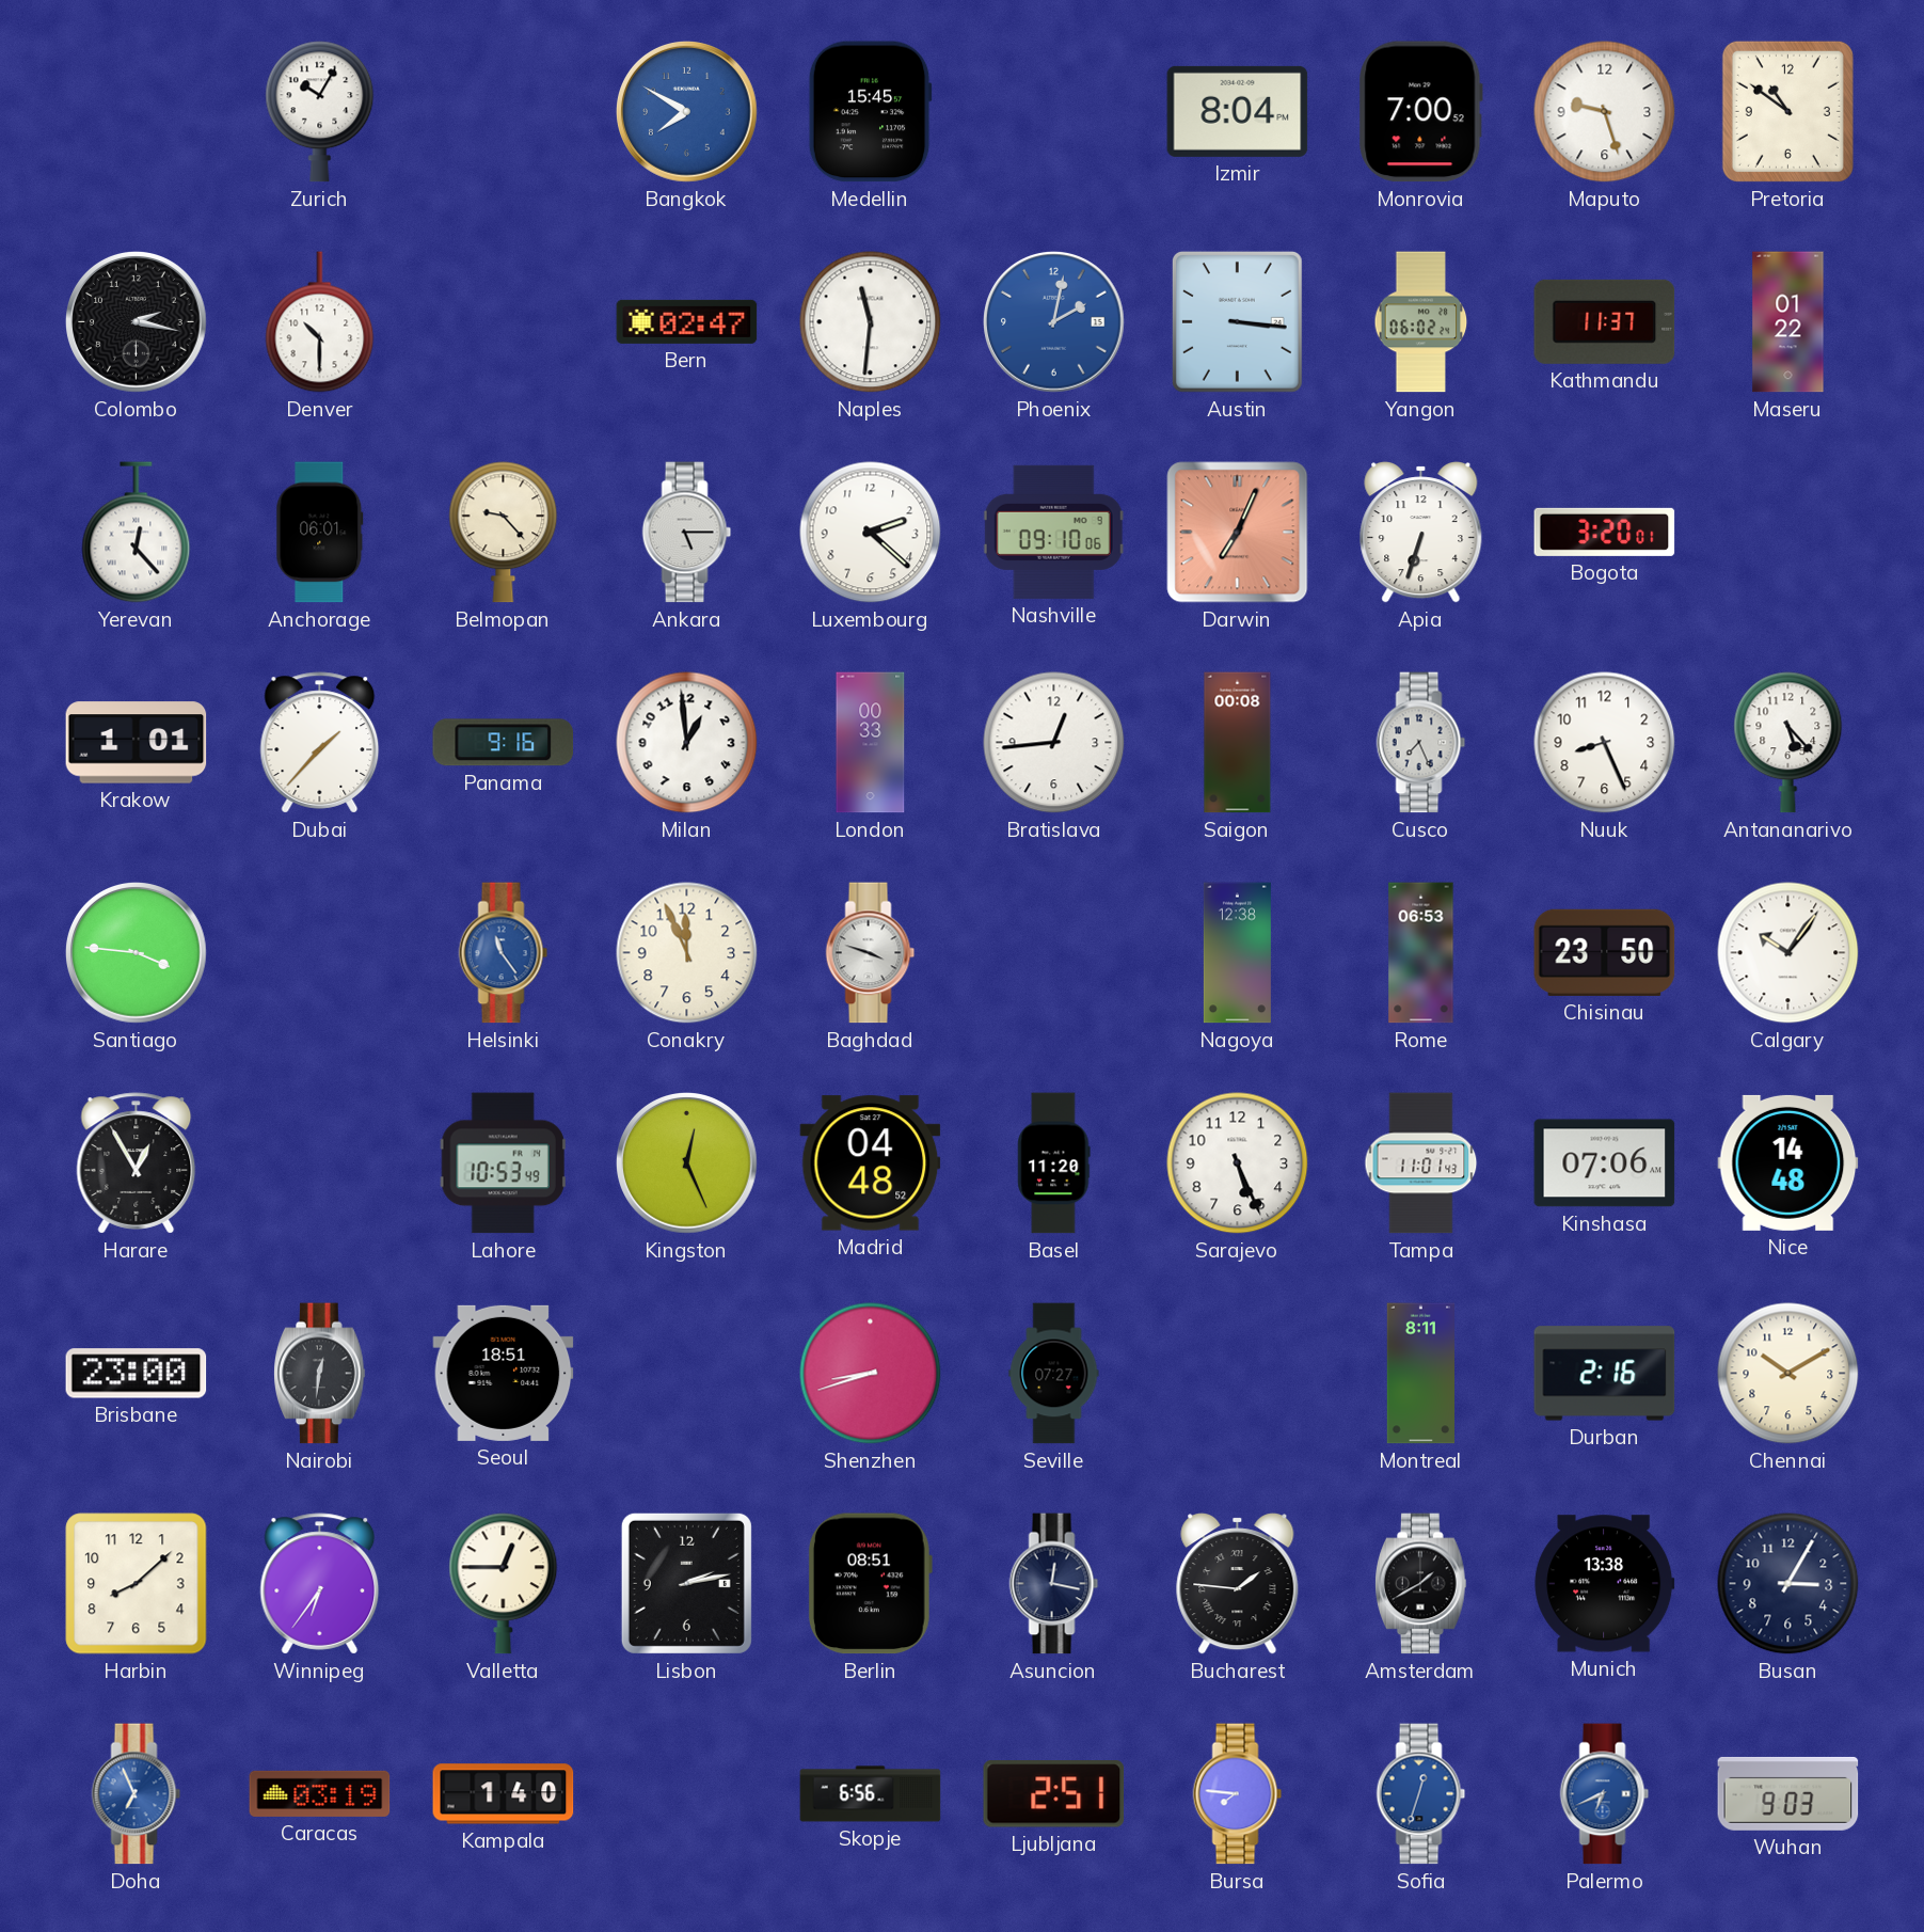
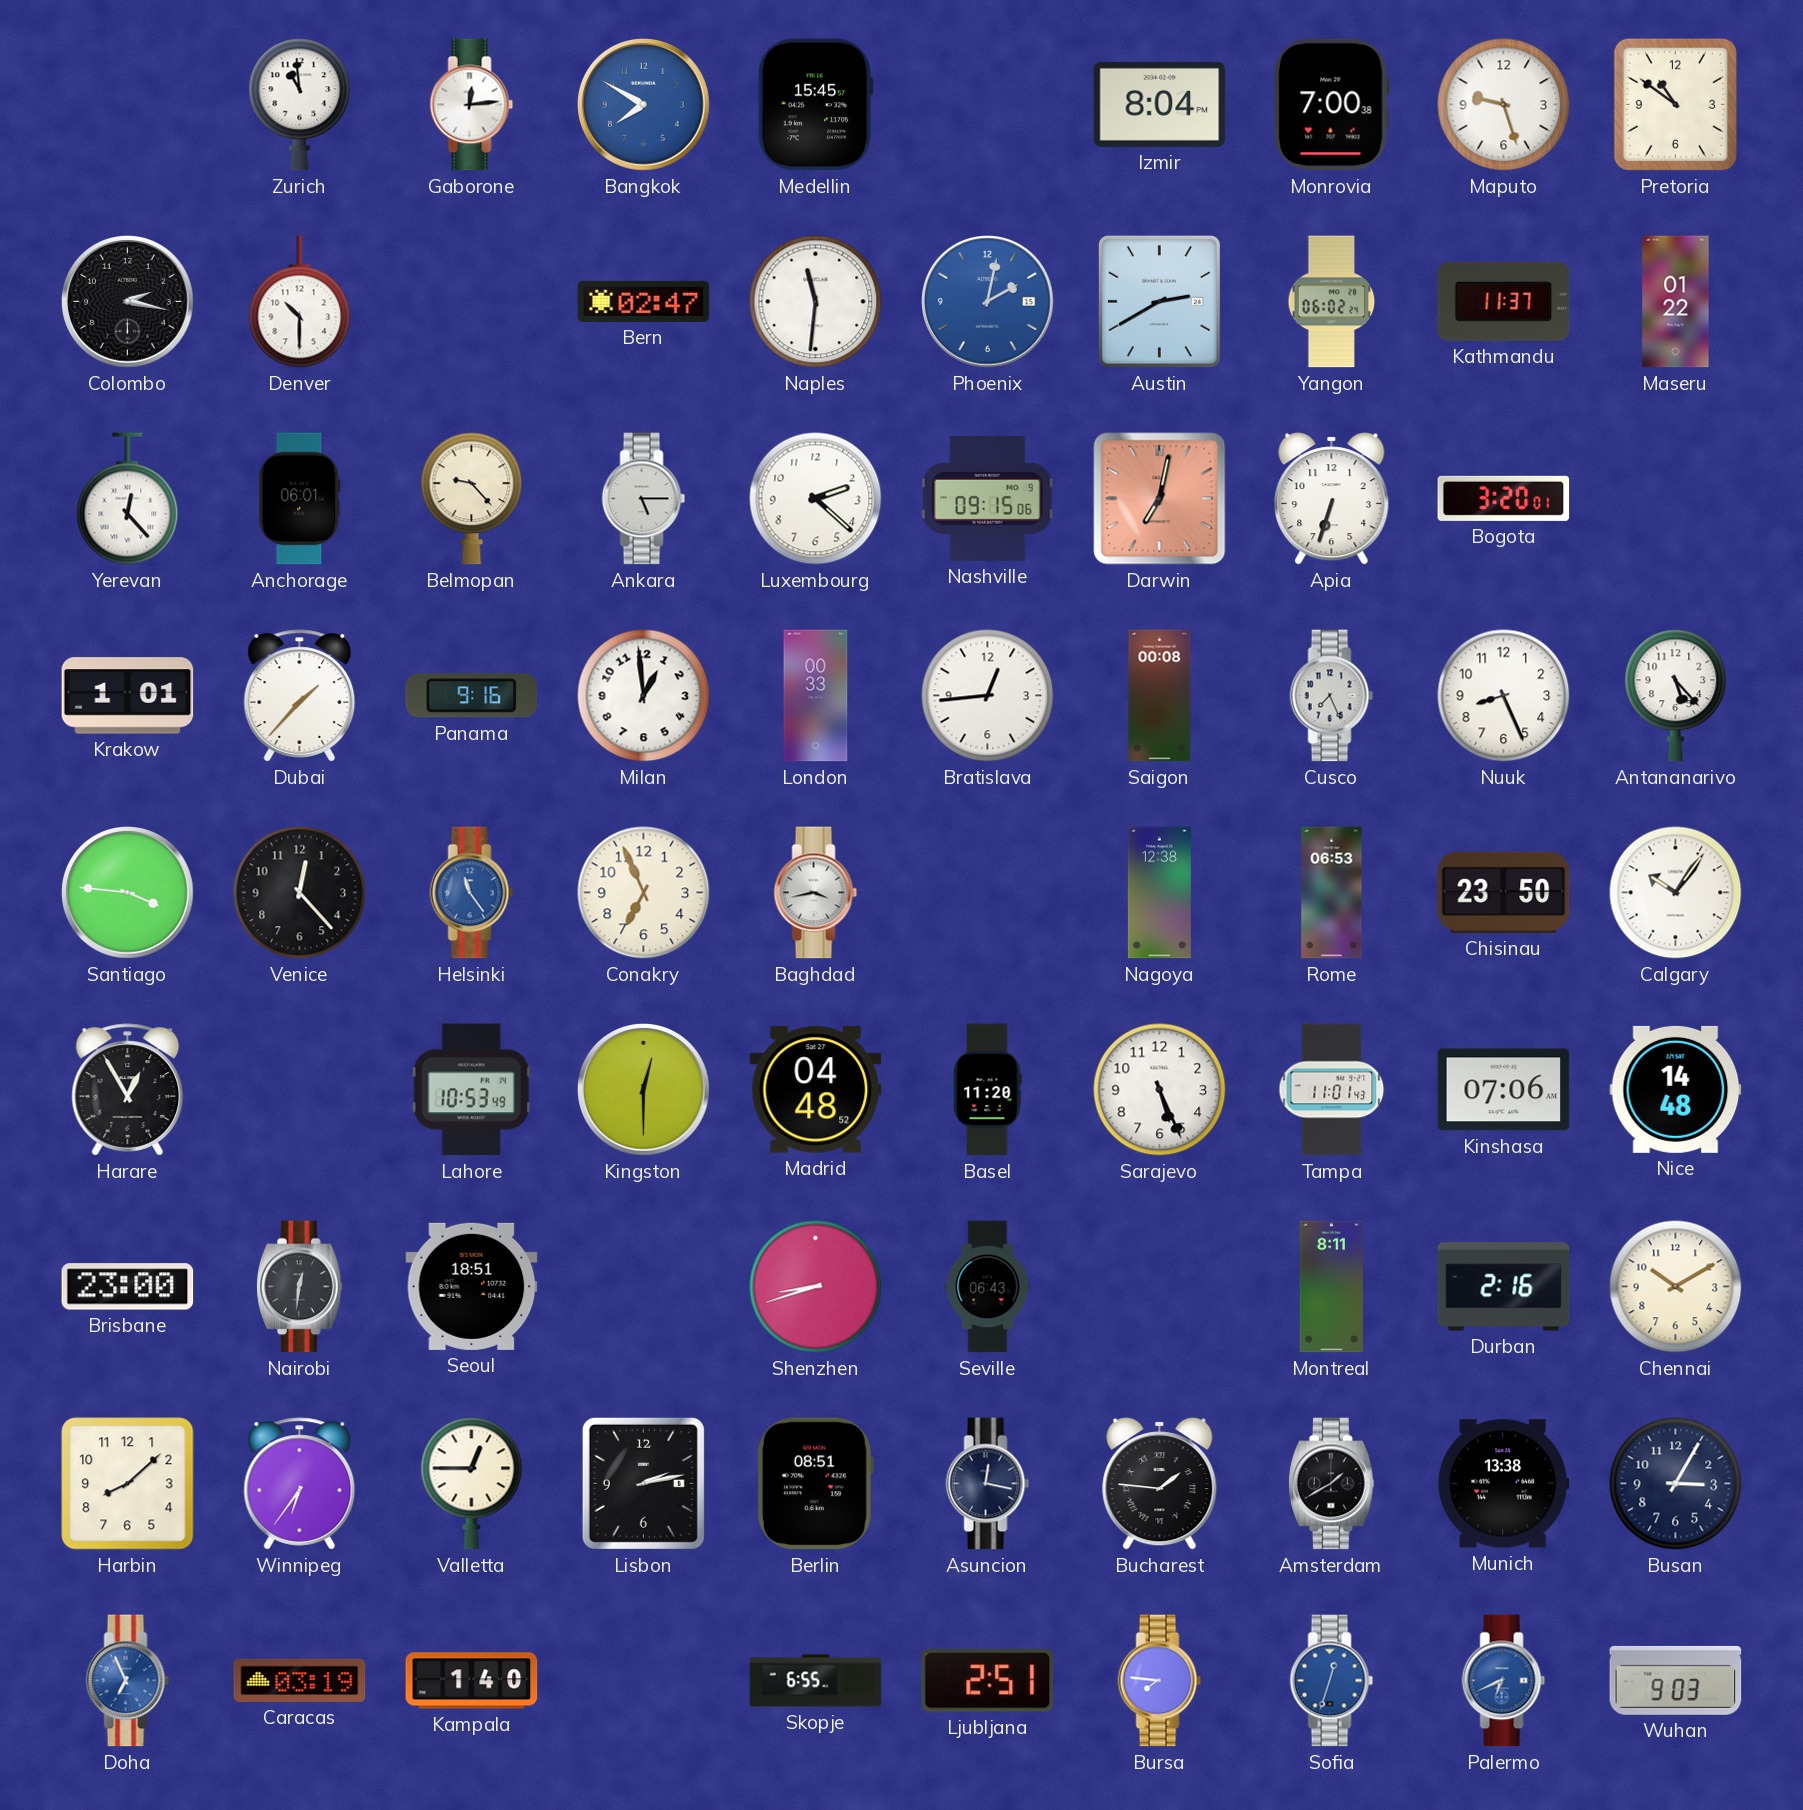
Zurich: 10:05 -> 10:59
Gaborone: none -> 12:14
Monrovia: 7:00:52 -> 7:00:38
Austin: 3:16 -> 2:40
Nashville: 09:10 -> 09:15
Darwin: 7:04 -> 7:02
Venice: none -> 12:23
Conakry: 11:56 -> 6:56
Baghdad: 3:48 -> 3:43
Kingston: 12:26 -> 12:30
Seville: 07:27 -> 06:43
Skopje: 6:56 -> 6:55
